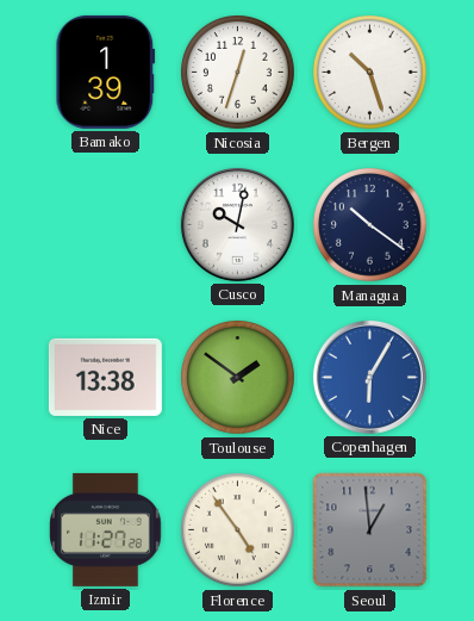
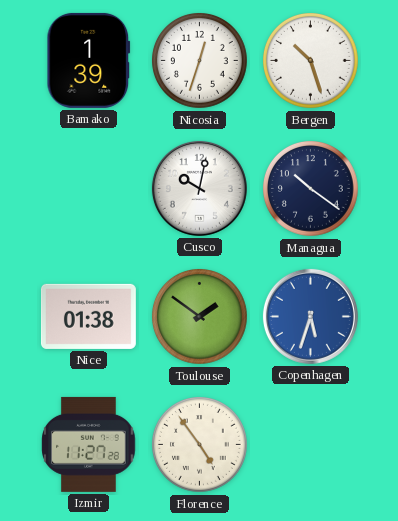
Nice: 13:38 -> 01:38
Copenhagen: 6:05 -> 5:33
Seoul: 12:59 -> none
